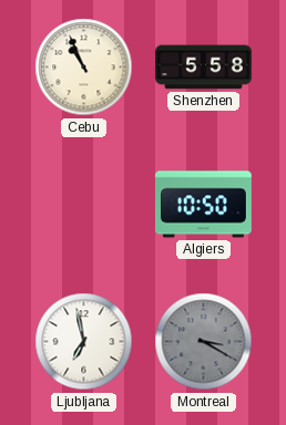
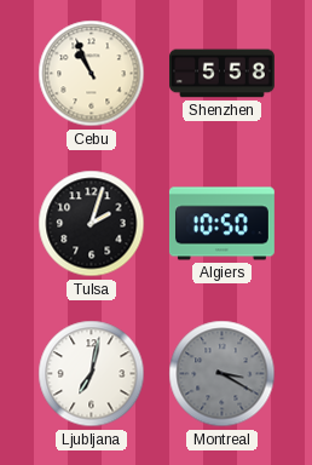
Tulsa: none -> 2:03
Ljubljana: 6:58 -> 7:02
